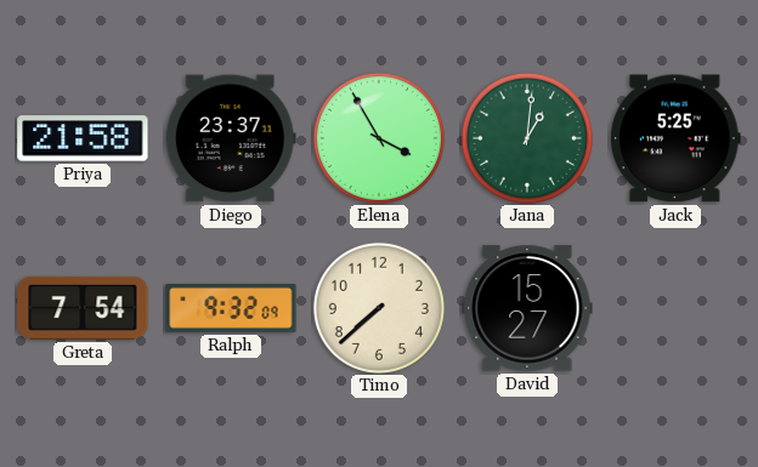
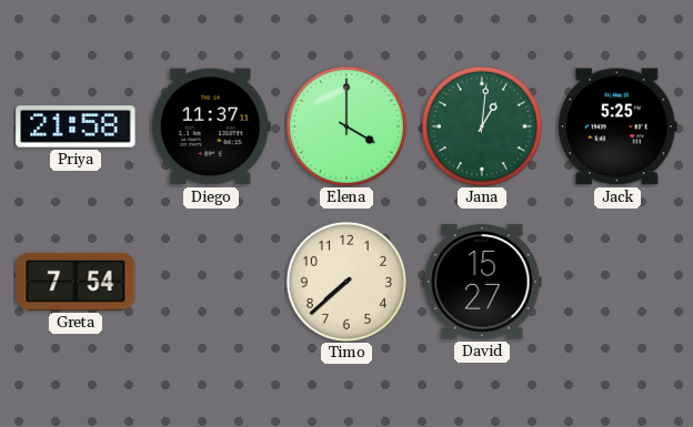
Diego: 23:37 -> 11:37
Elena: 3:55 -> 4:00
Ralph: 9:32 -> none
